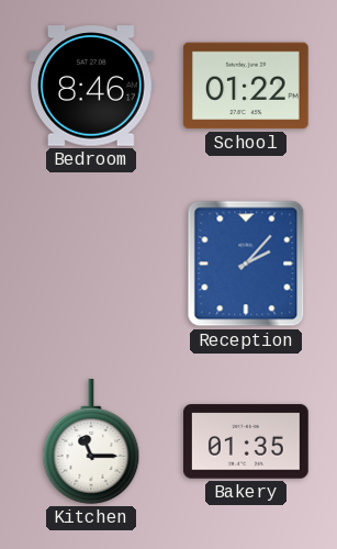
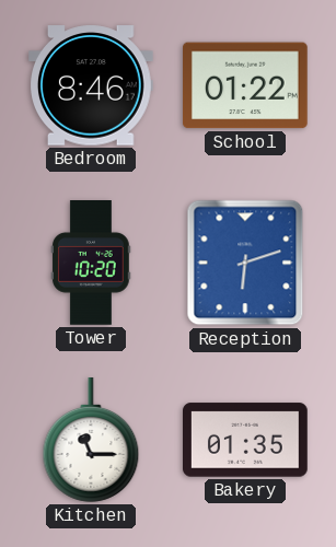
Tower: none -> 10:20
Reception: 2:07 -> 6:12
